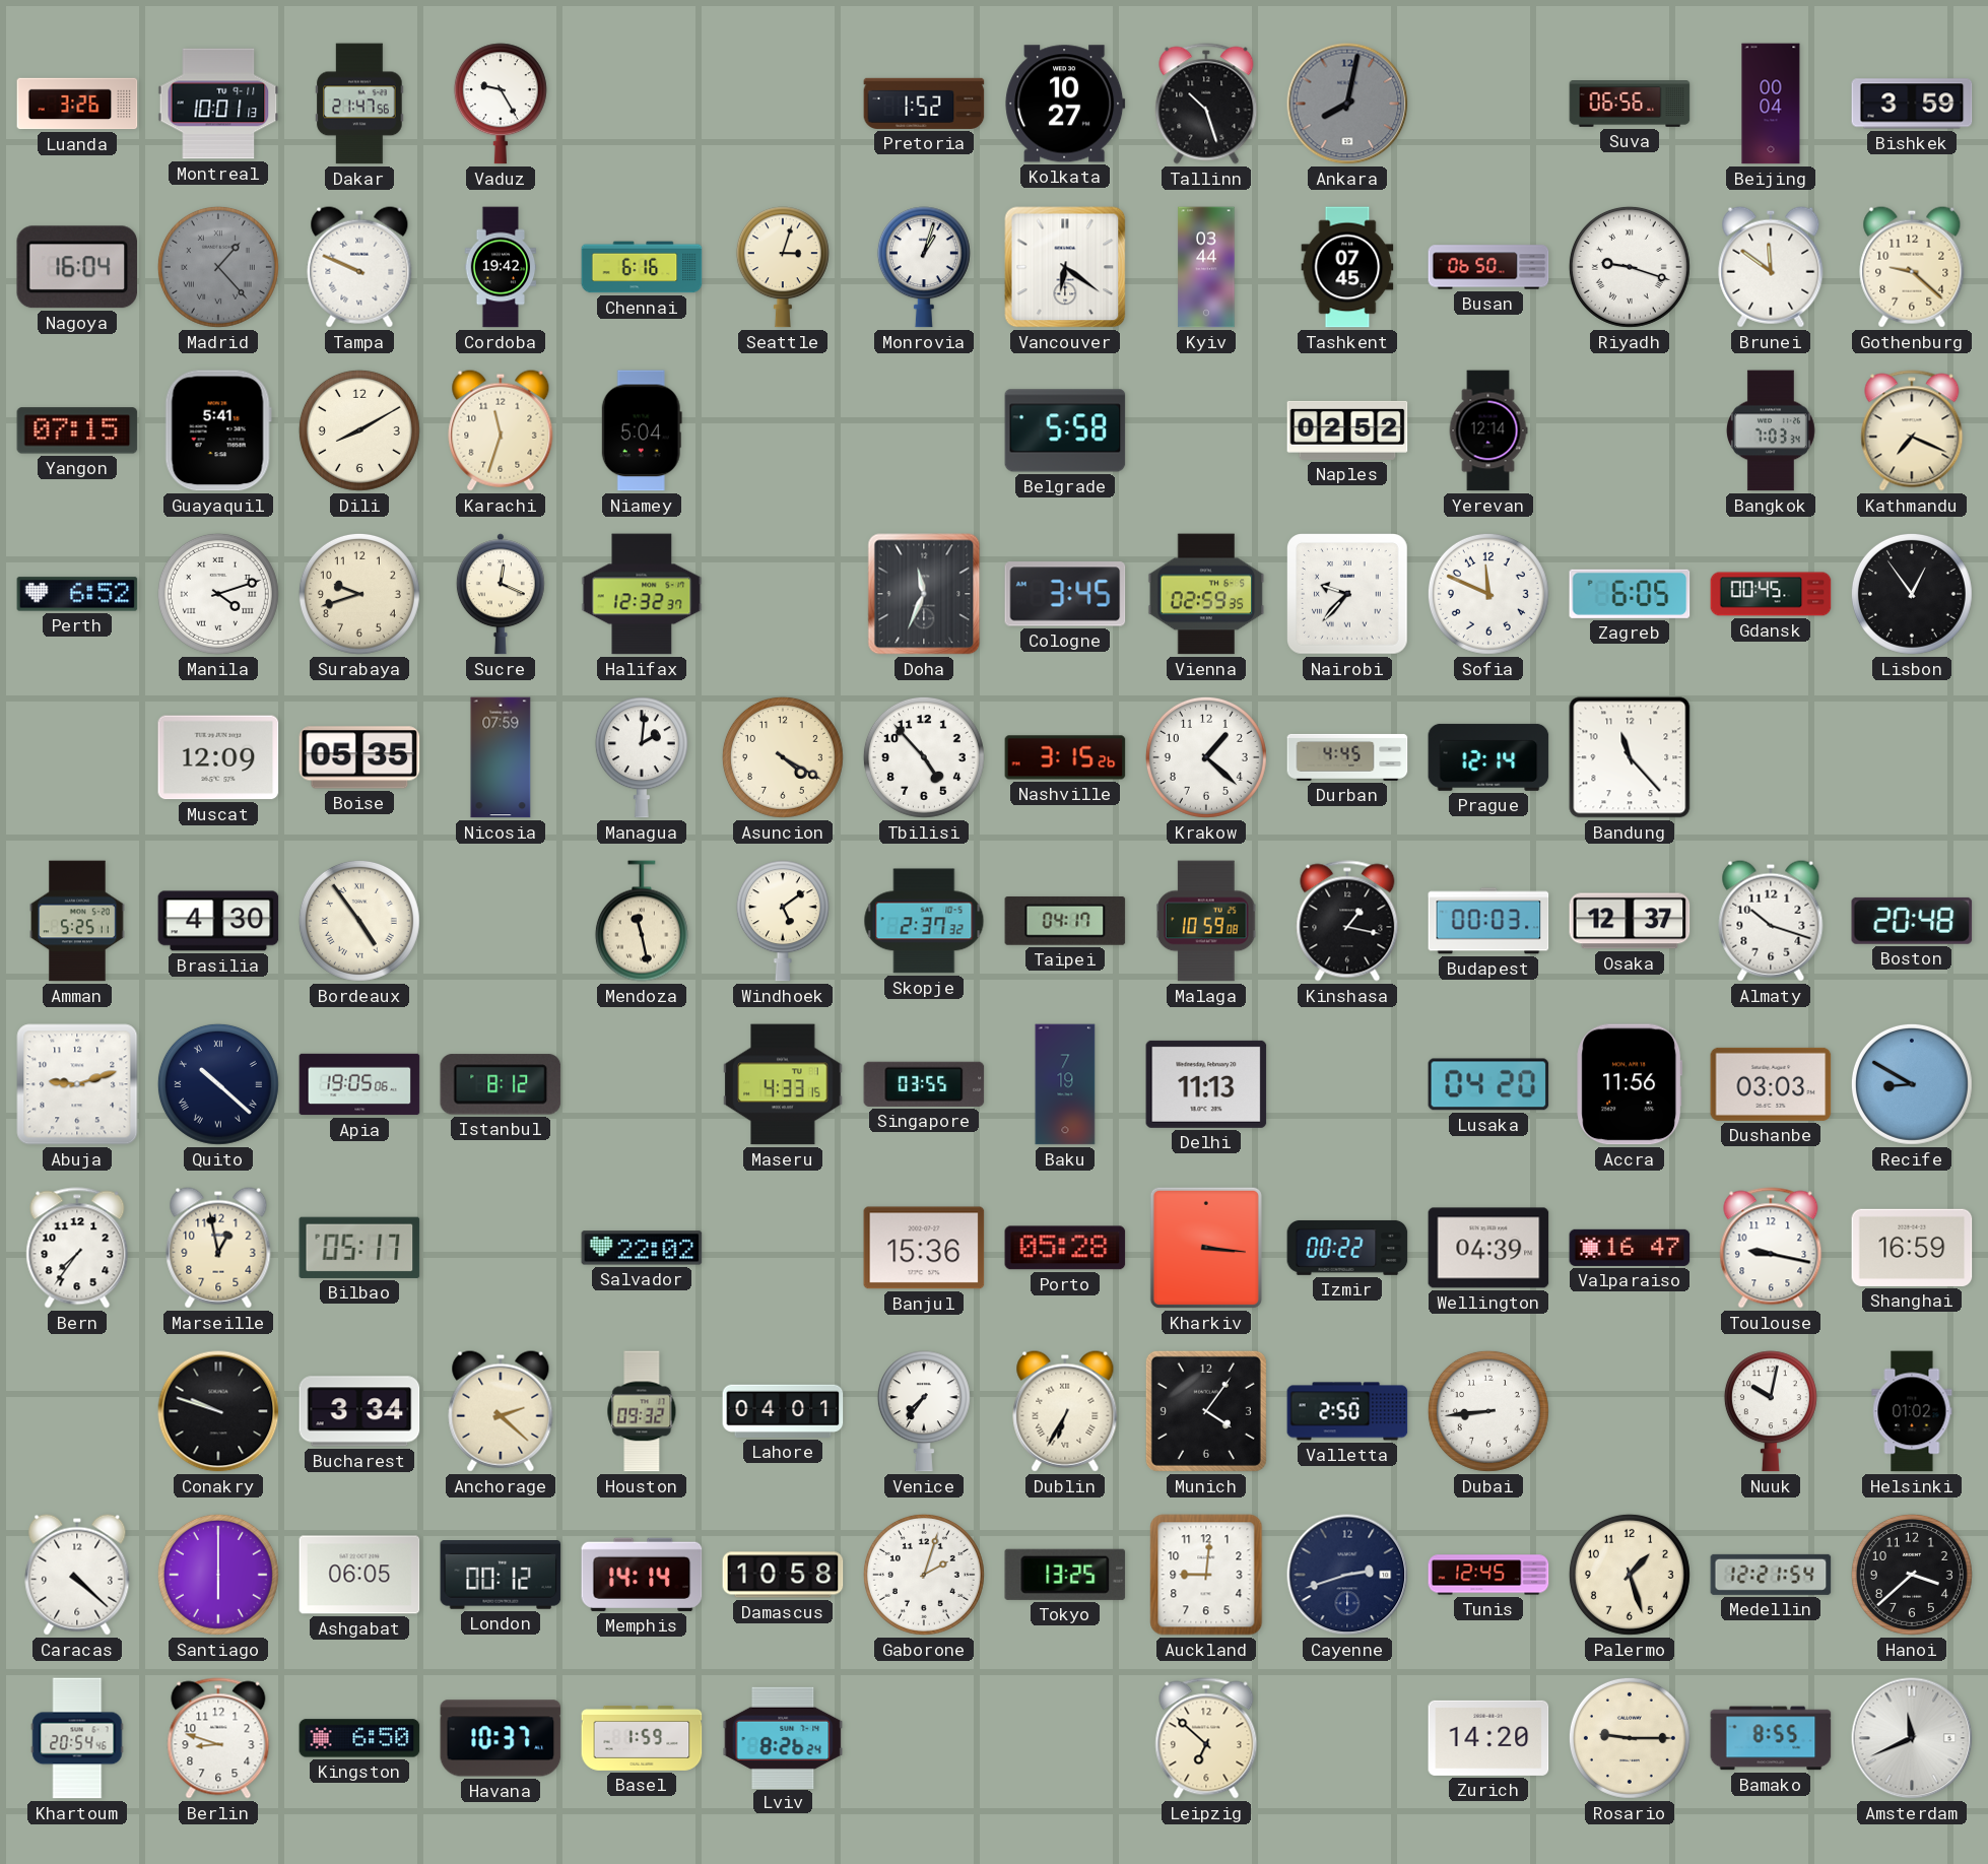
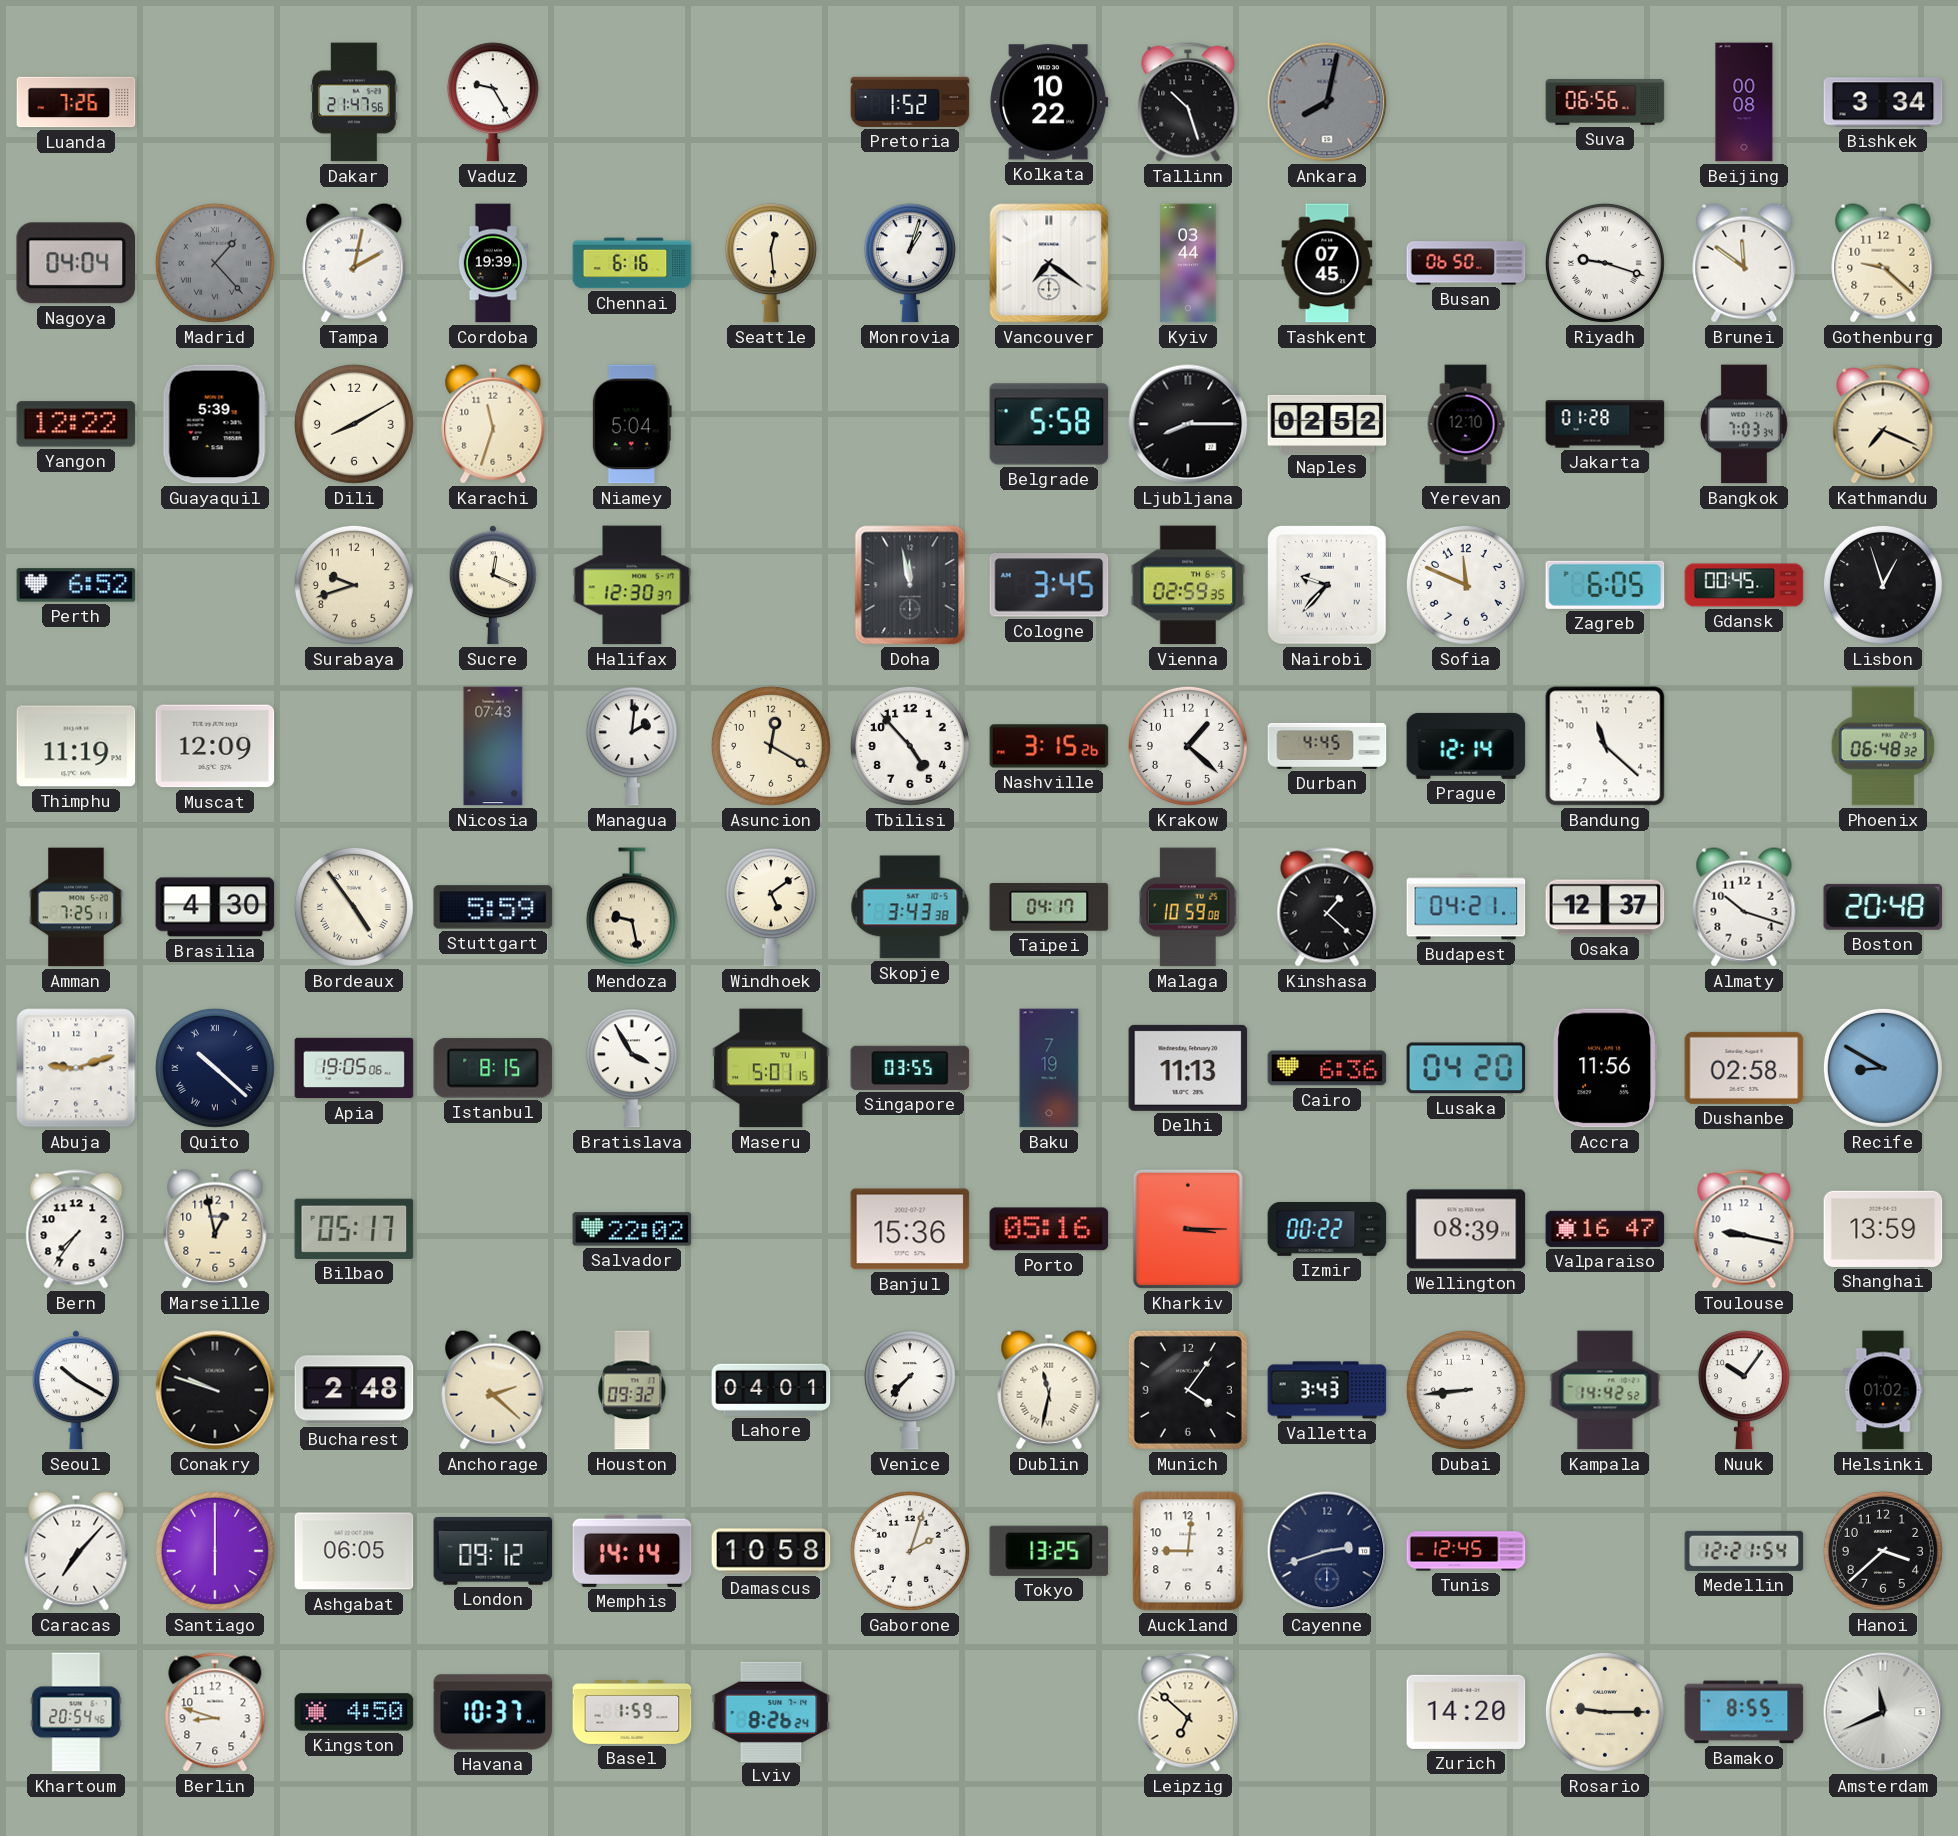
Luanda: 3:26 -> 7:26
Montreal: 10:01 -> none
Kolkata: 10:27 -> 10:22
Beijing: 00:04 -> 00:08
Bishkek: 3:59 -> 3:34
Nagoya: 16:04 -> 04:04
Tampa: 9:49 -> 2:02
Cordoba: 19:42 -> 19:39
Seattle: 3:03 -> 12:29
Vancouver: 6:21 -> 7:21
Yangon: 07:15 -> 12:22
Guayaquil: 5:41 -> 5:39
Ljubljana: none -> 8:15
Yerevan: 12:14 -> 12:10
Jakarta: none -> 01:28
Manila: 4:12 -> none
Halifax: 12:32 -> 12:30
Doha: 11:34 -> 11:58
Lisbon: 12:54 -> 12:57
Thimphu: none -> 11:19
Boise: 05:35 -> none
Nicosia: 07:59 -> 07:43
Asuncion: 4:20 -> 12:20
Bandung: 11:23 -> 11:22
Phoenix: none -> 06:48
Amman: 5:25 -> 7:25
Stuttgart: none -> 5:59
Mendoza: 11:28 -> 9:28
Skopje: 2:37 -> 3:43
Kinshasa: 1:17 -> 1:22
Budapest: 00:03 -> 04:21
Istanbul: 8:12 -> 8:15
Bratislava: none -> 3:55
Maseru: 4:33 -> 5:01
Cairo: none -> 6:36
Dushanbe: 03:03 -> 02:58
Porto: 05:28 -> 05:16
Kharkiv: 3:16 -> 3:15
Wellington: 04:39 -> 08:39
Shanghai: 16:59 -> 13:59
Seoul: none -> 10:20
Bucharest: 3:34 -> 2:48
Venice: 7:36 -> 7:37
Dublin: 6:35 -> 11:32
Valletta: 2:50 -> 3:43
Kampala: none -> 14:42
Nuuk: 10:02 -> 10:06
Caracas: 4:22 -> 7:07
London: 00:12 -> 09:12
Palermo: 1:27 -> none
Kingston: 6:50 -> 4:50
